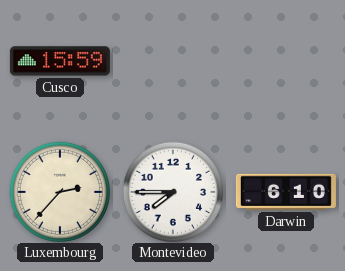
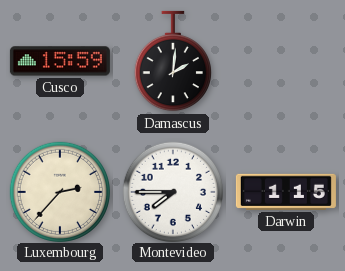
Damascus: none -> 2:01
Darwin: 6:10 -> 1:15
